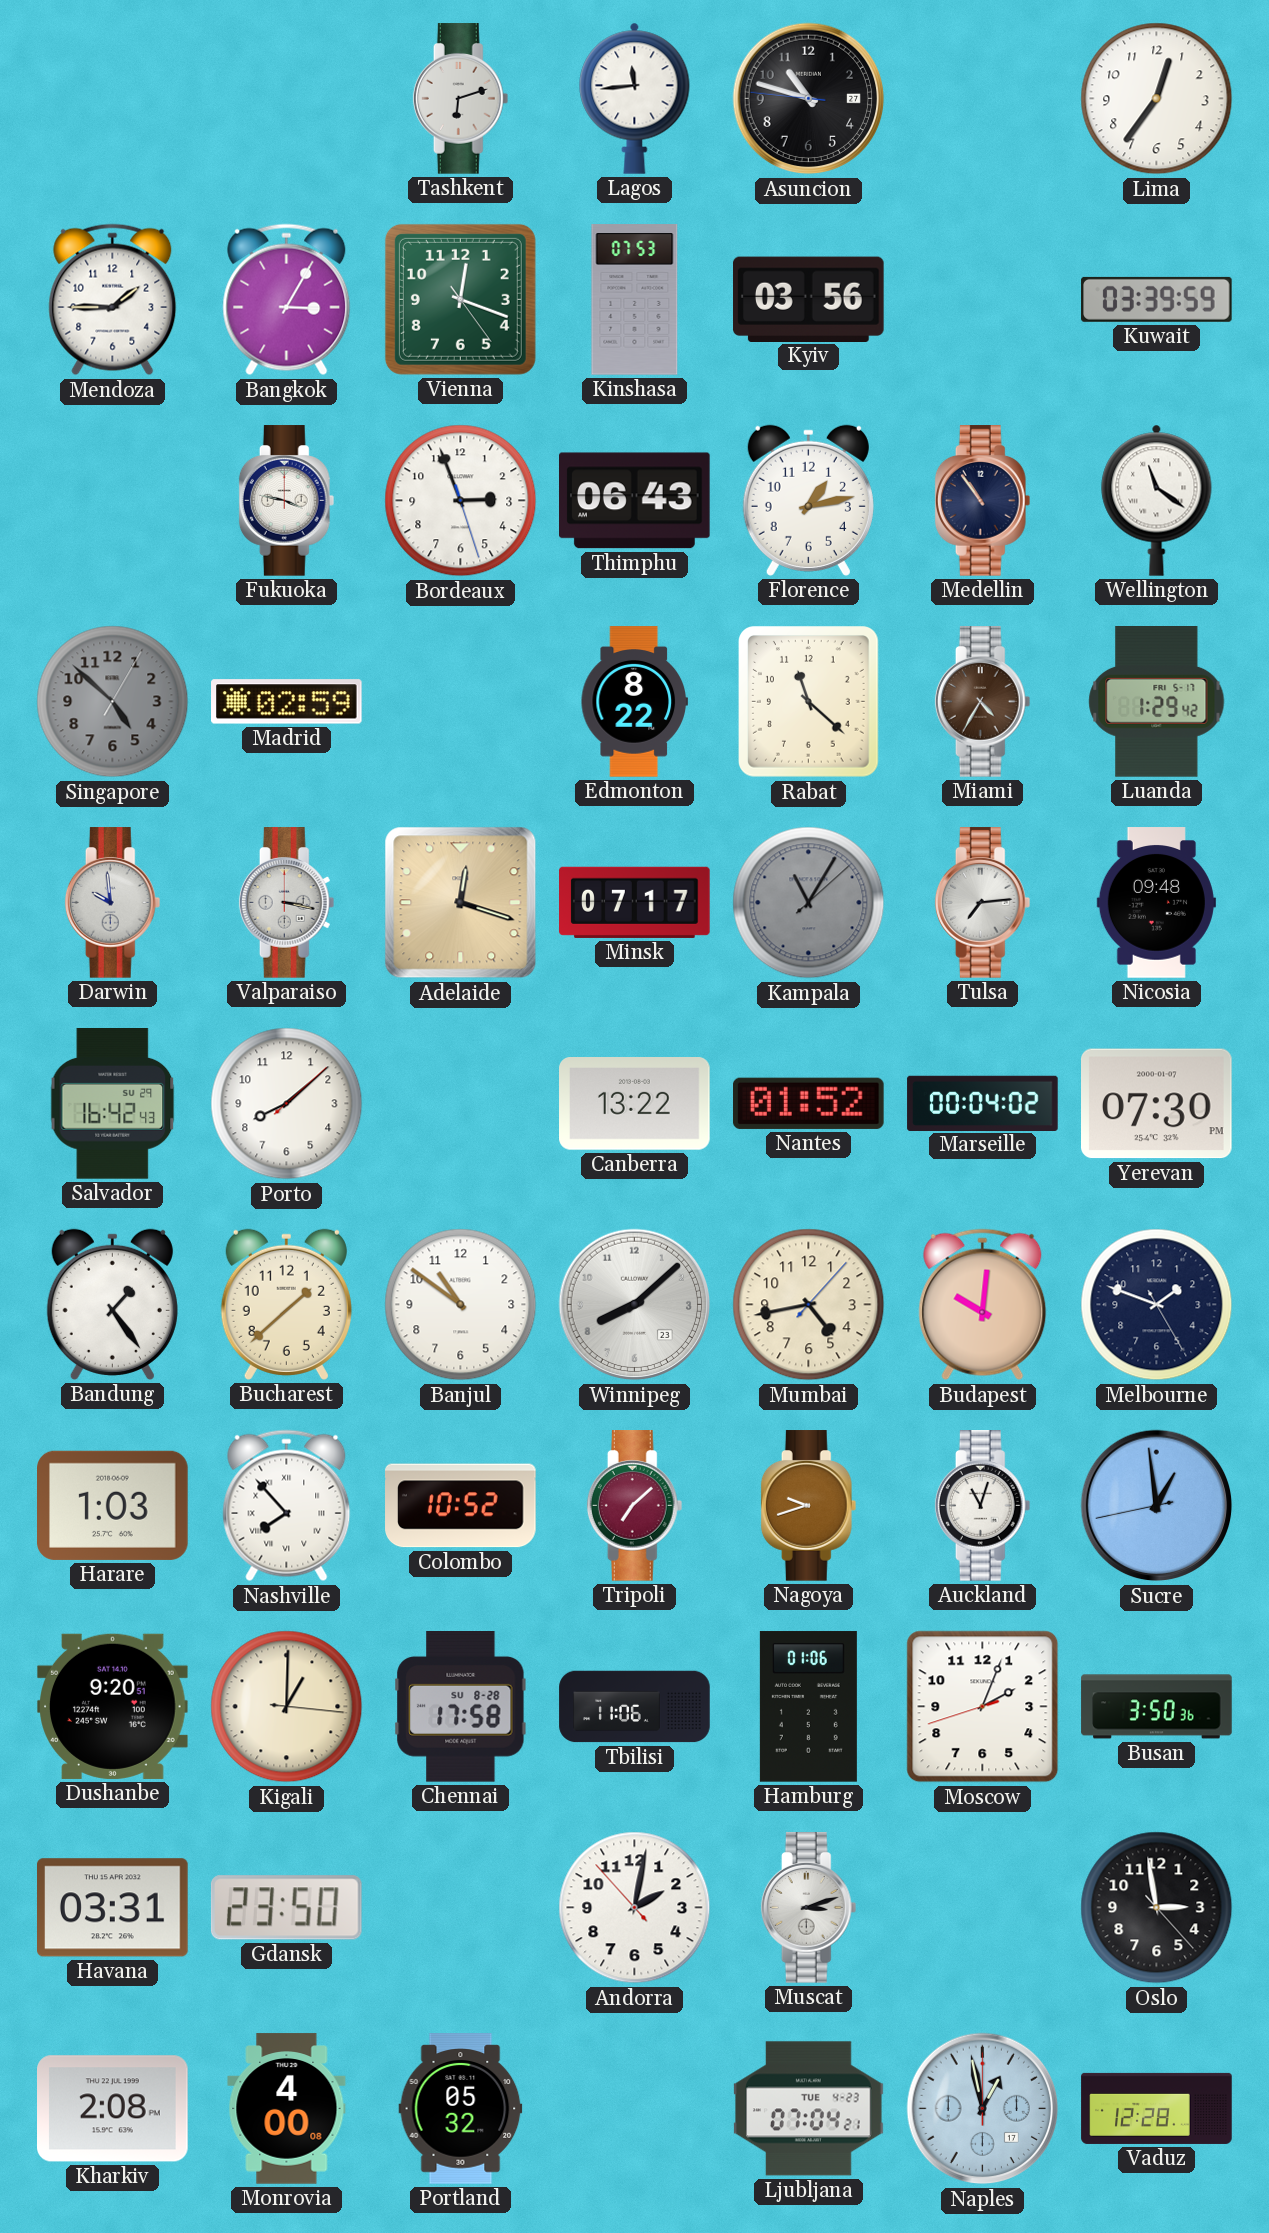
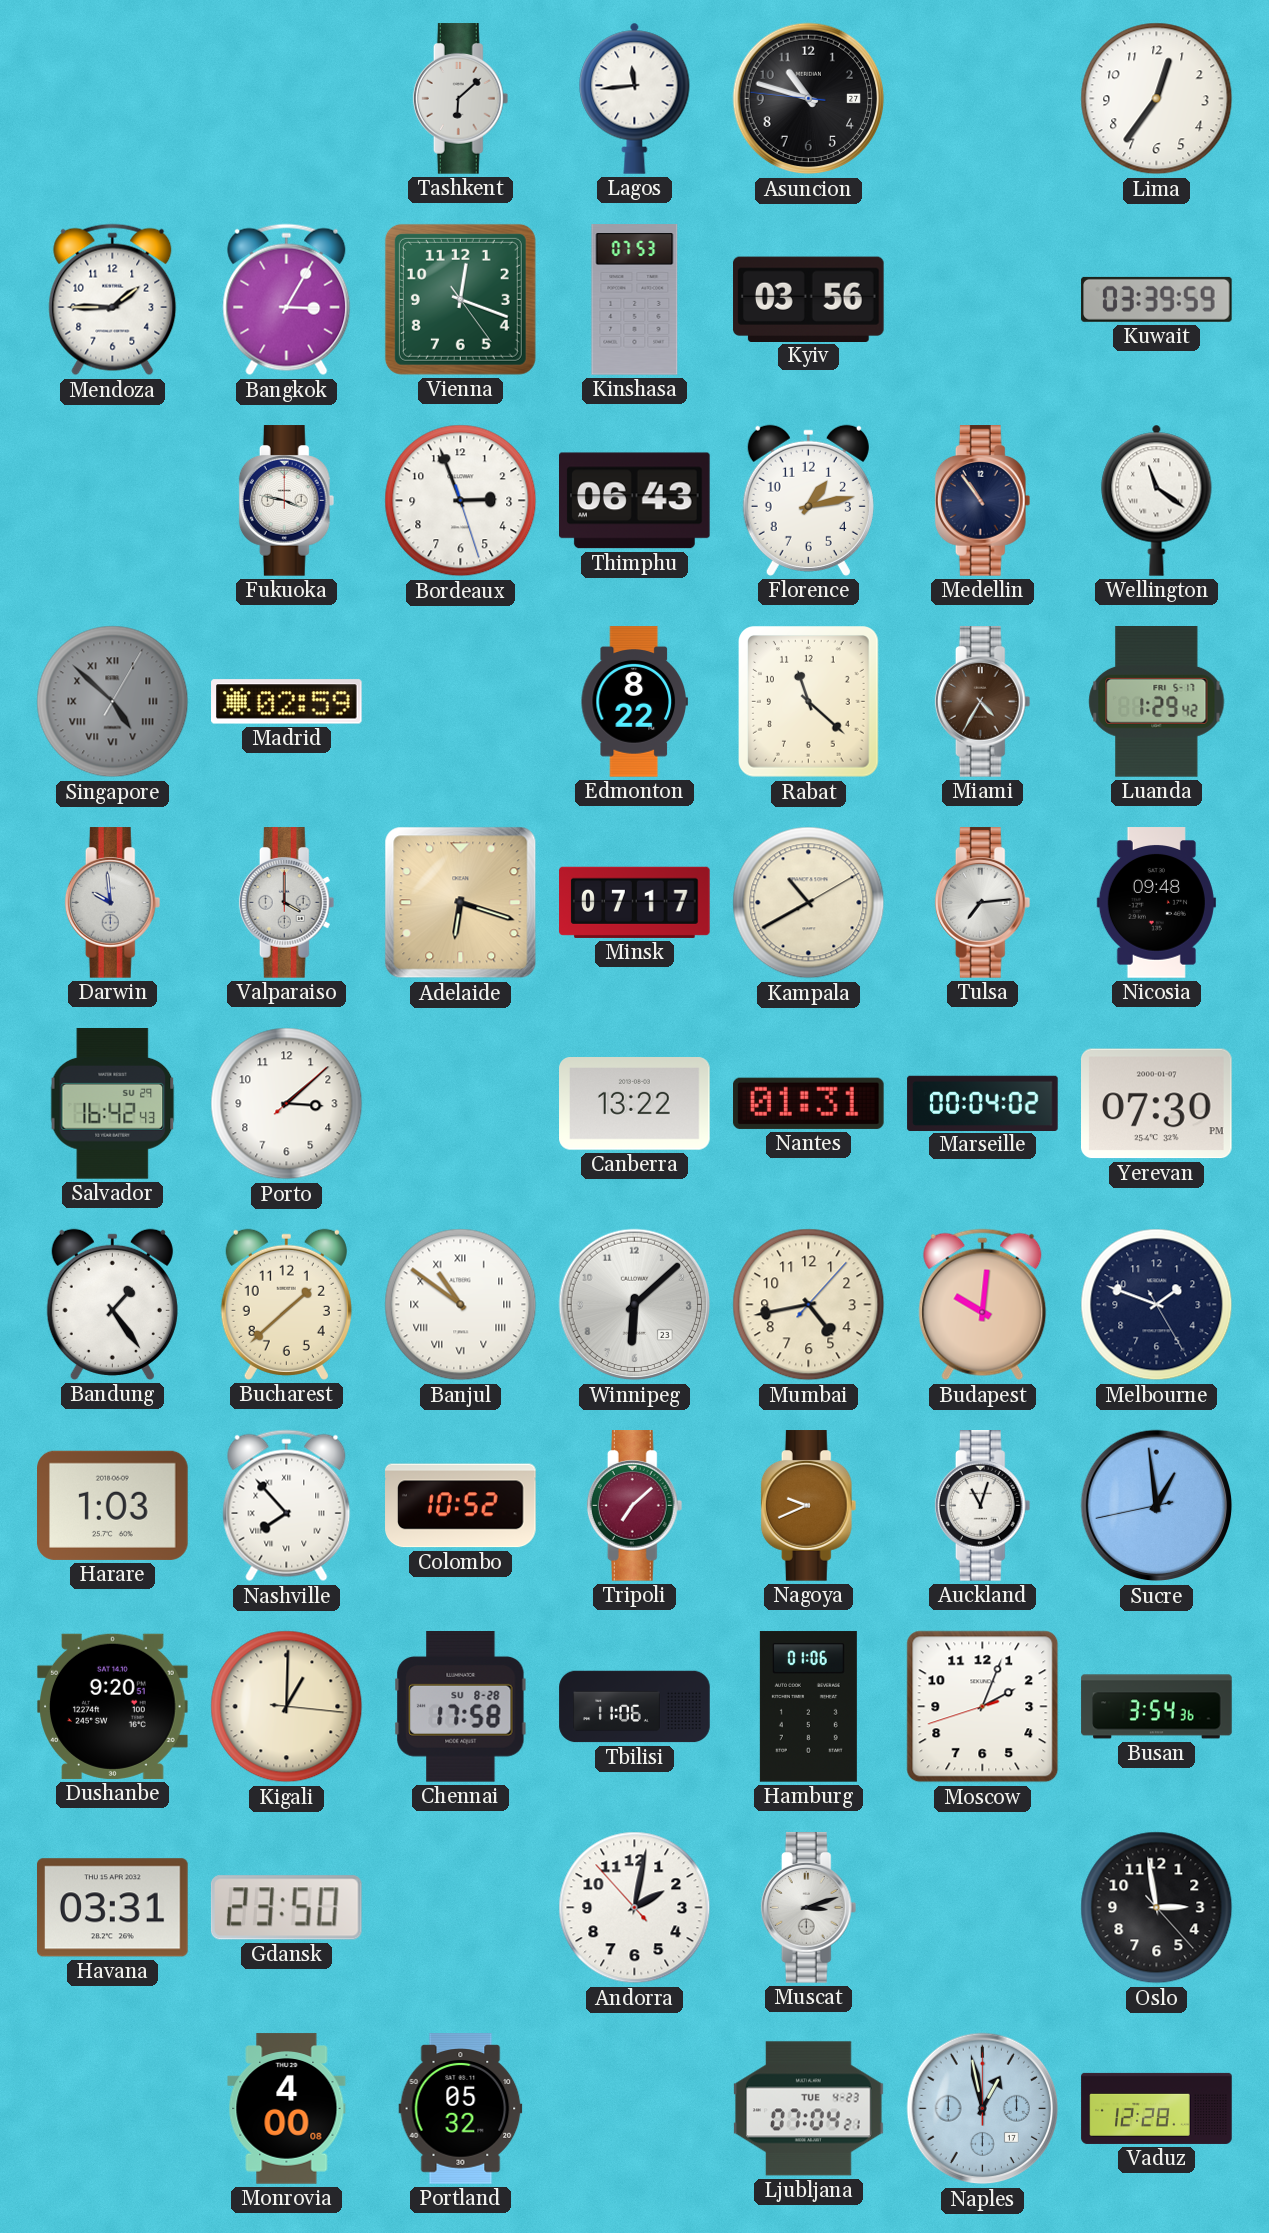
Tashkent: 6:12 -> 6:08
Singapore numerals: Arabic -> Roman
Valparaiso: 3:17 -> 4:00
Adelaide: 12:18 -> 6:18
Kampala: 11:05 -> 10:40
Kampala dial: grey -> cream
Porto: 8:08 -> 3:08
Nantes: 01:52 -> 01:31
Banjul numerals: Arabic -> Roman
Winnipeg: 8:08 -> 6:08
Nagoya: 9:42 -> 9:41
Busan: 3:50 -> 3:54
Kharkiv: 2:08 -> none
